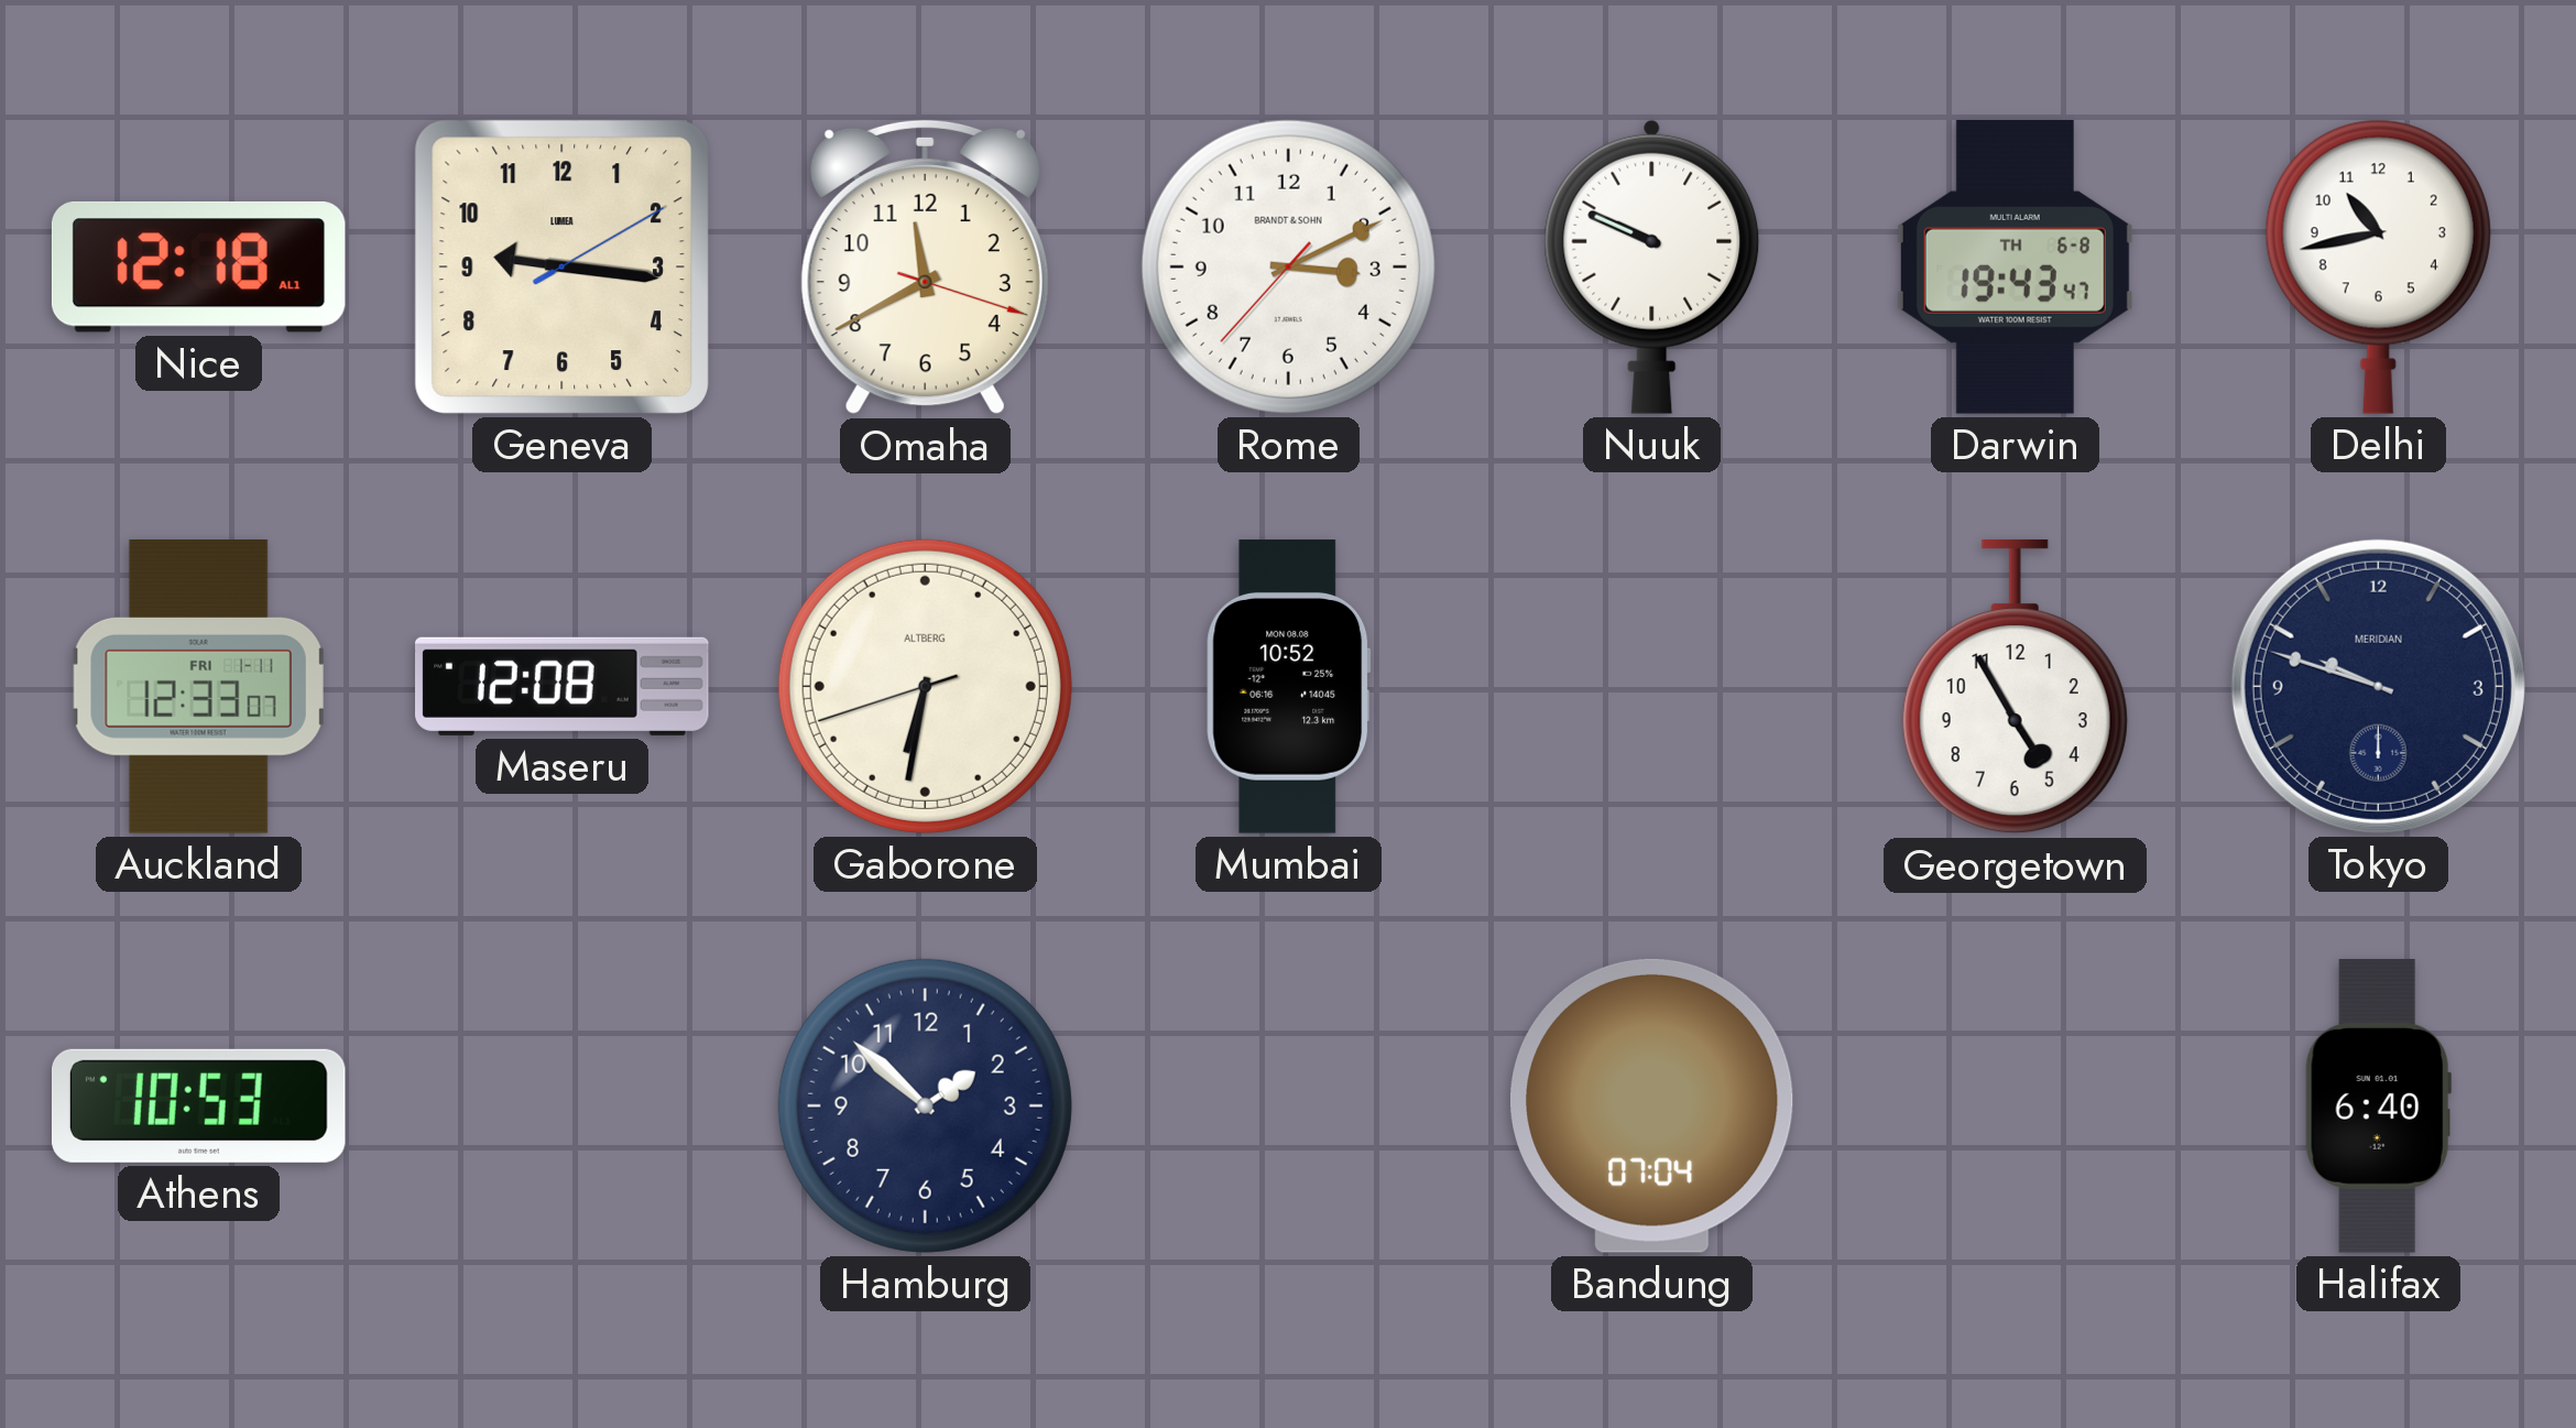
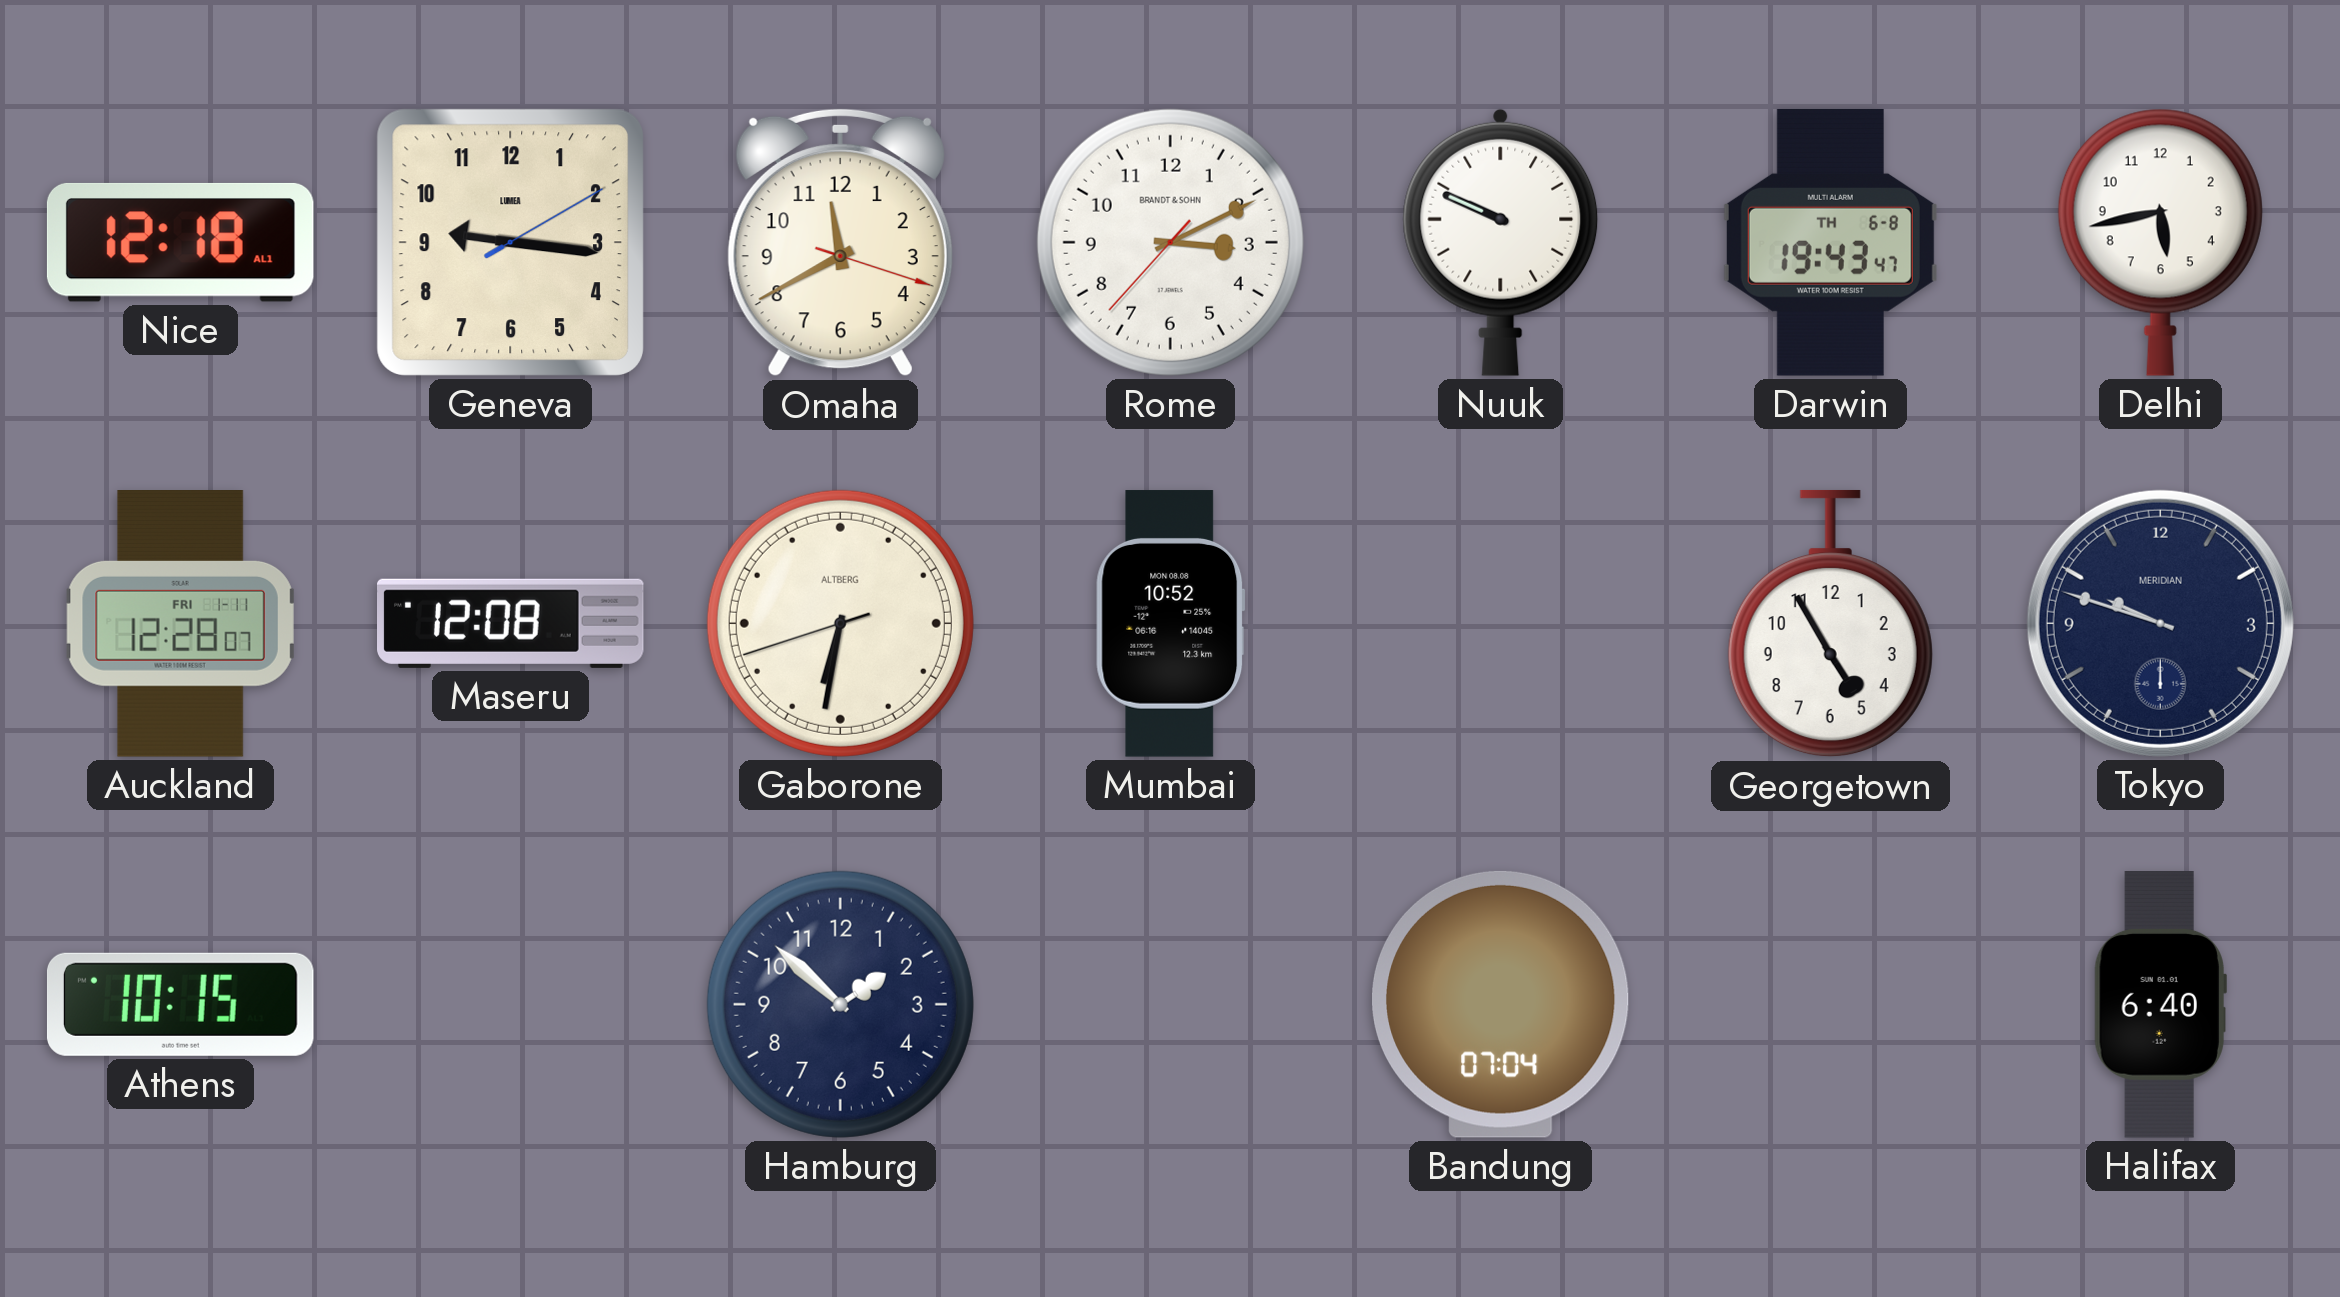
Delhi: 10:43 -> 5:43
Auckland: 12:33 -> 12:28
Athens: 10:53 -> 10:15
